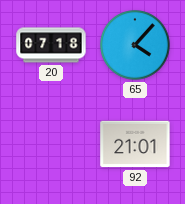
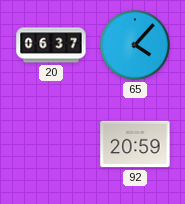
20: 07:18 -> 06:37
92: 21:01 -> 20:59
